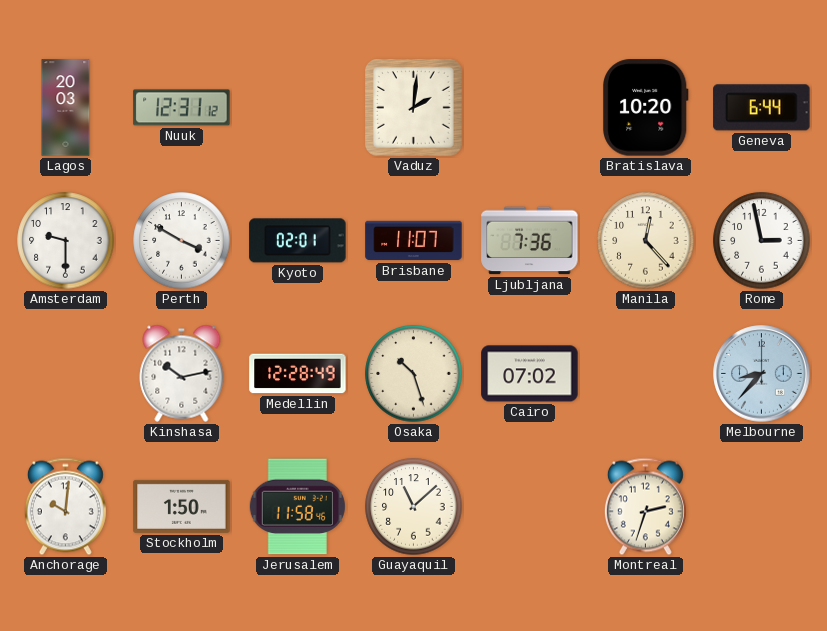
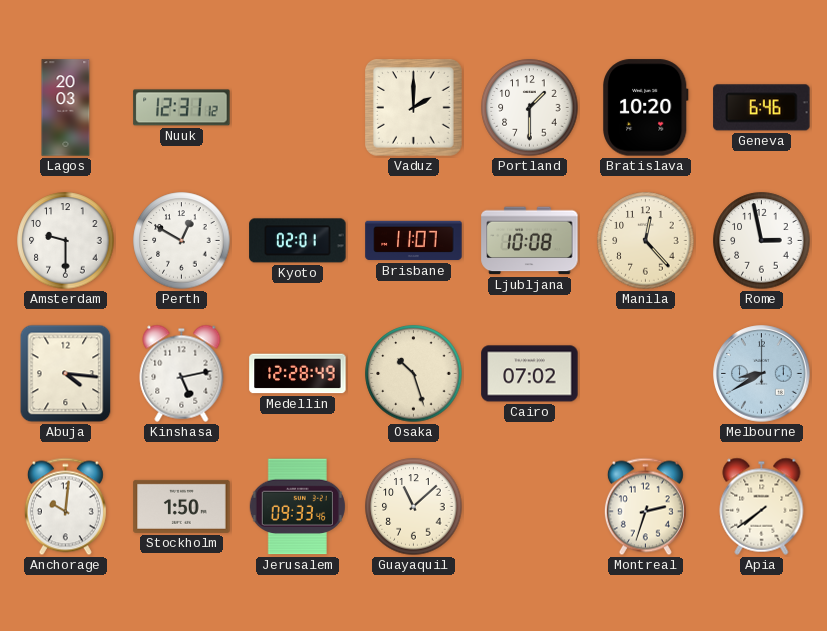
Vaduz: 2:01 -> 2:00
Portland: none -> 1:30
Geneva: 6:44 -> 6:46
Perth: 3:50 -> 12:50
Ljubljana: 7:36 -> 10:08
Abuja: none -> 4:16
Kinshasa: 10:13 -> 5:13
Melbourne: 8:37 -> 8:40
Jerusalem: 11:58 -> 09:33
Apia: none -> 7:39
